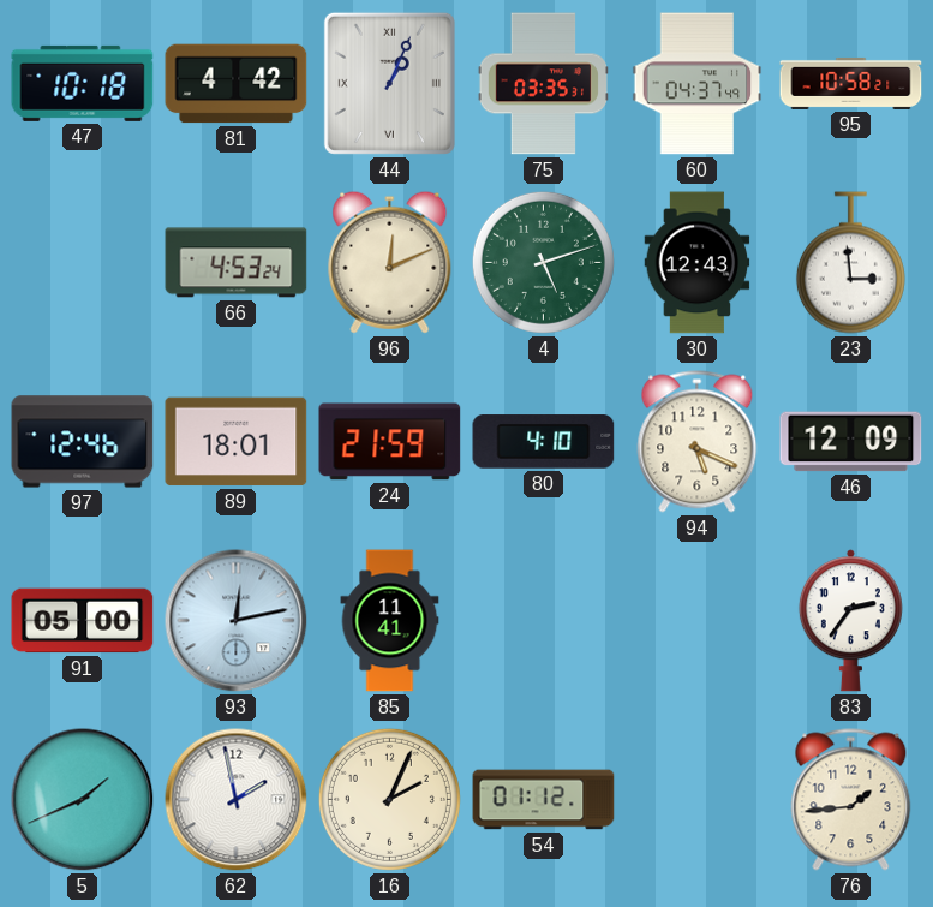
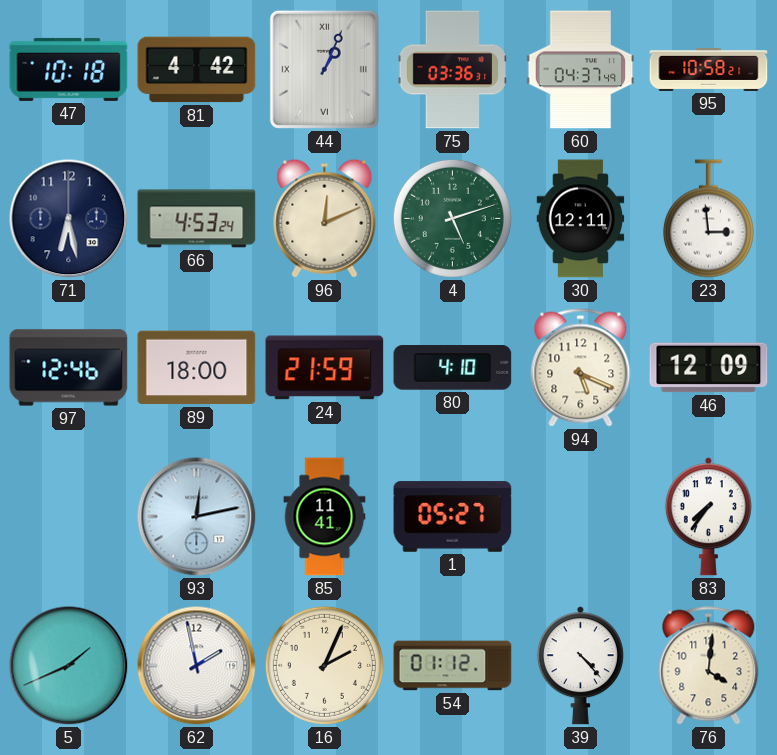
75: 03:35 -> 03:36
71: none -> 6:28
30: 12:43 -> 12:11
89: 18:01 -> 18:00
91: 05:00 -> none
1: none -> 05:27
83: 2:36 -> 7:36
39: none -> 4:23
76: 1:44 -> 4:01
